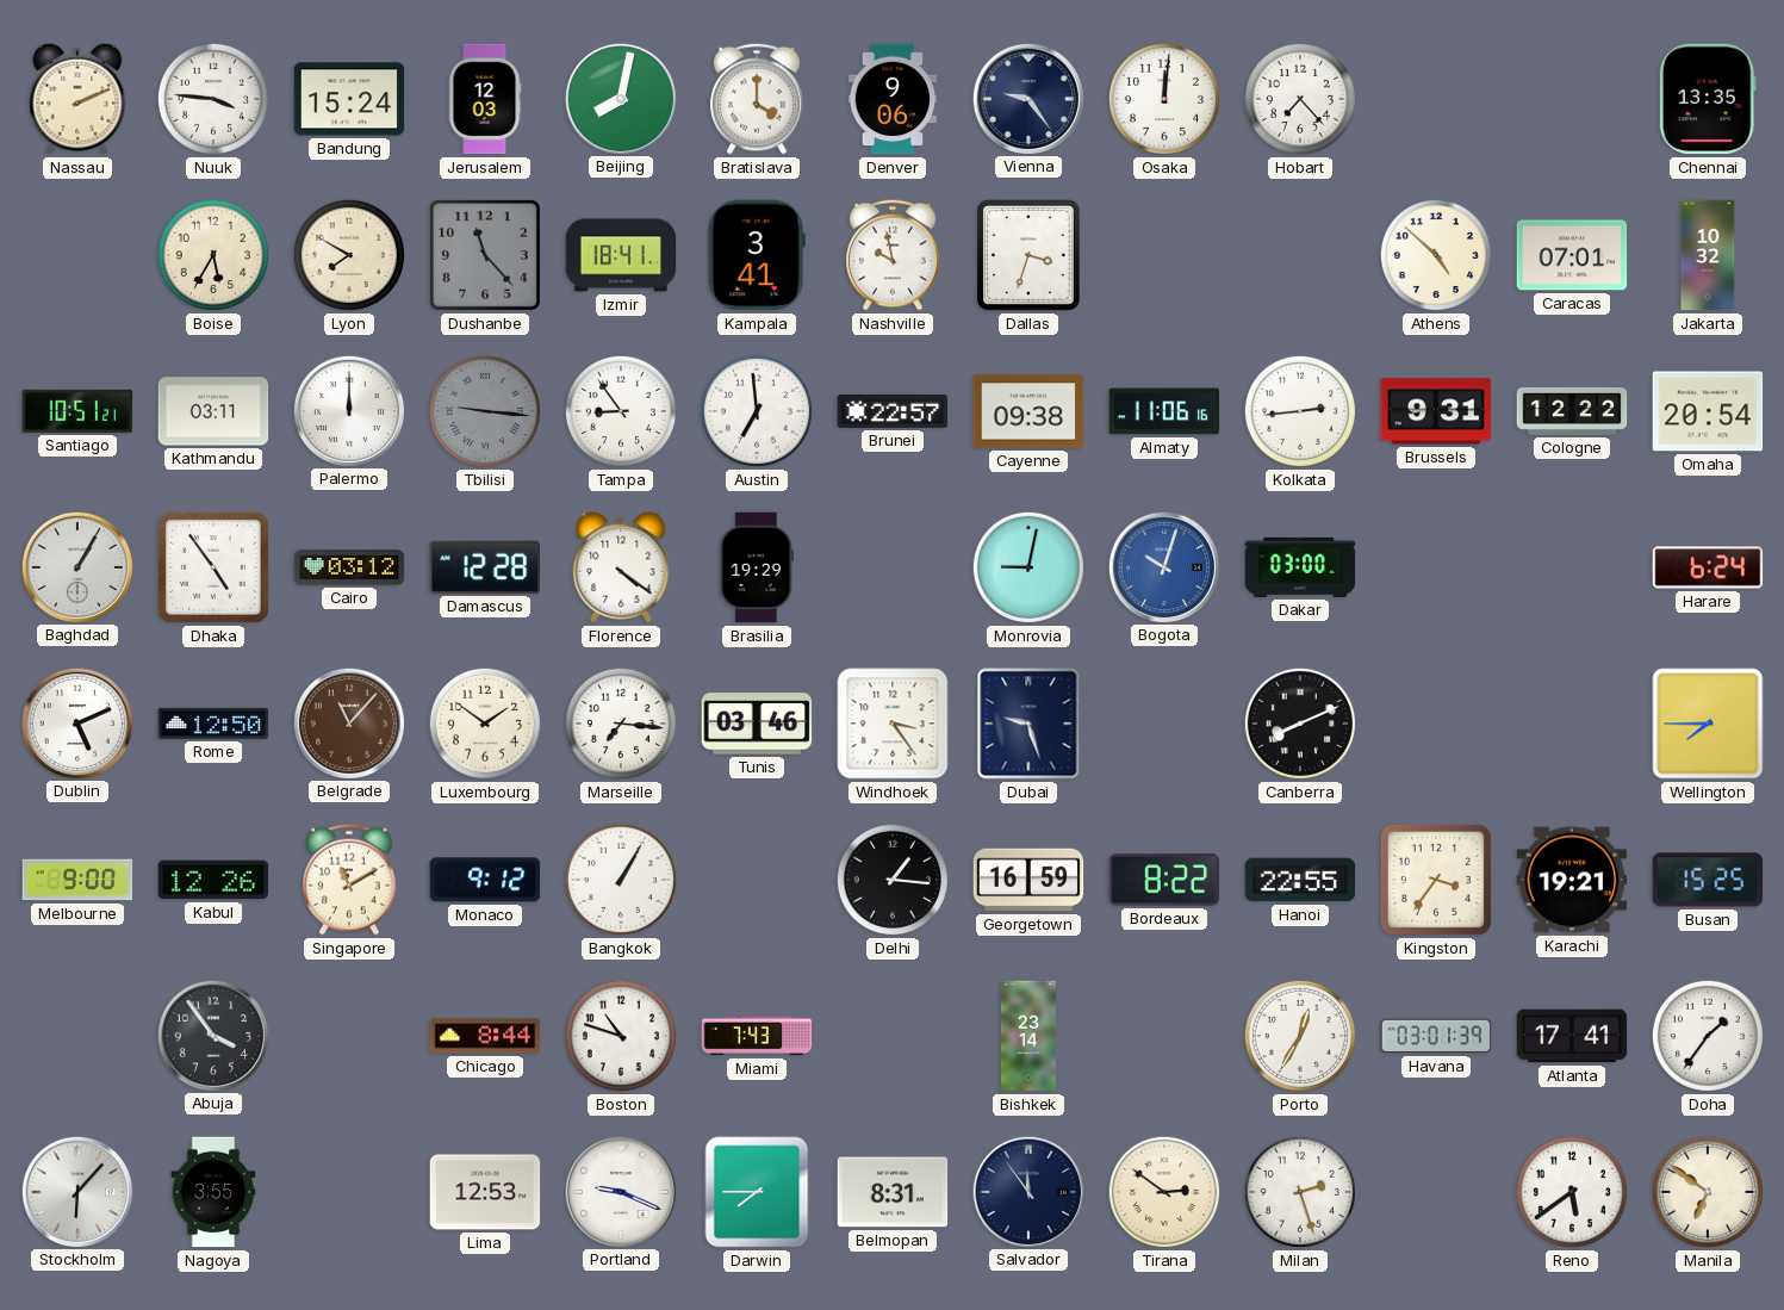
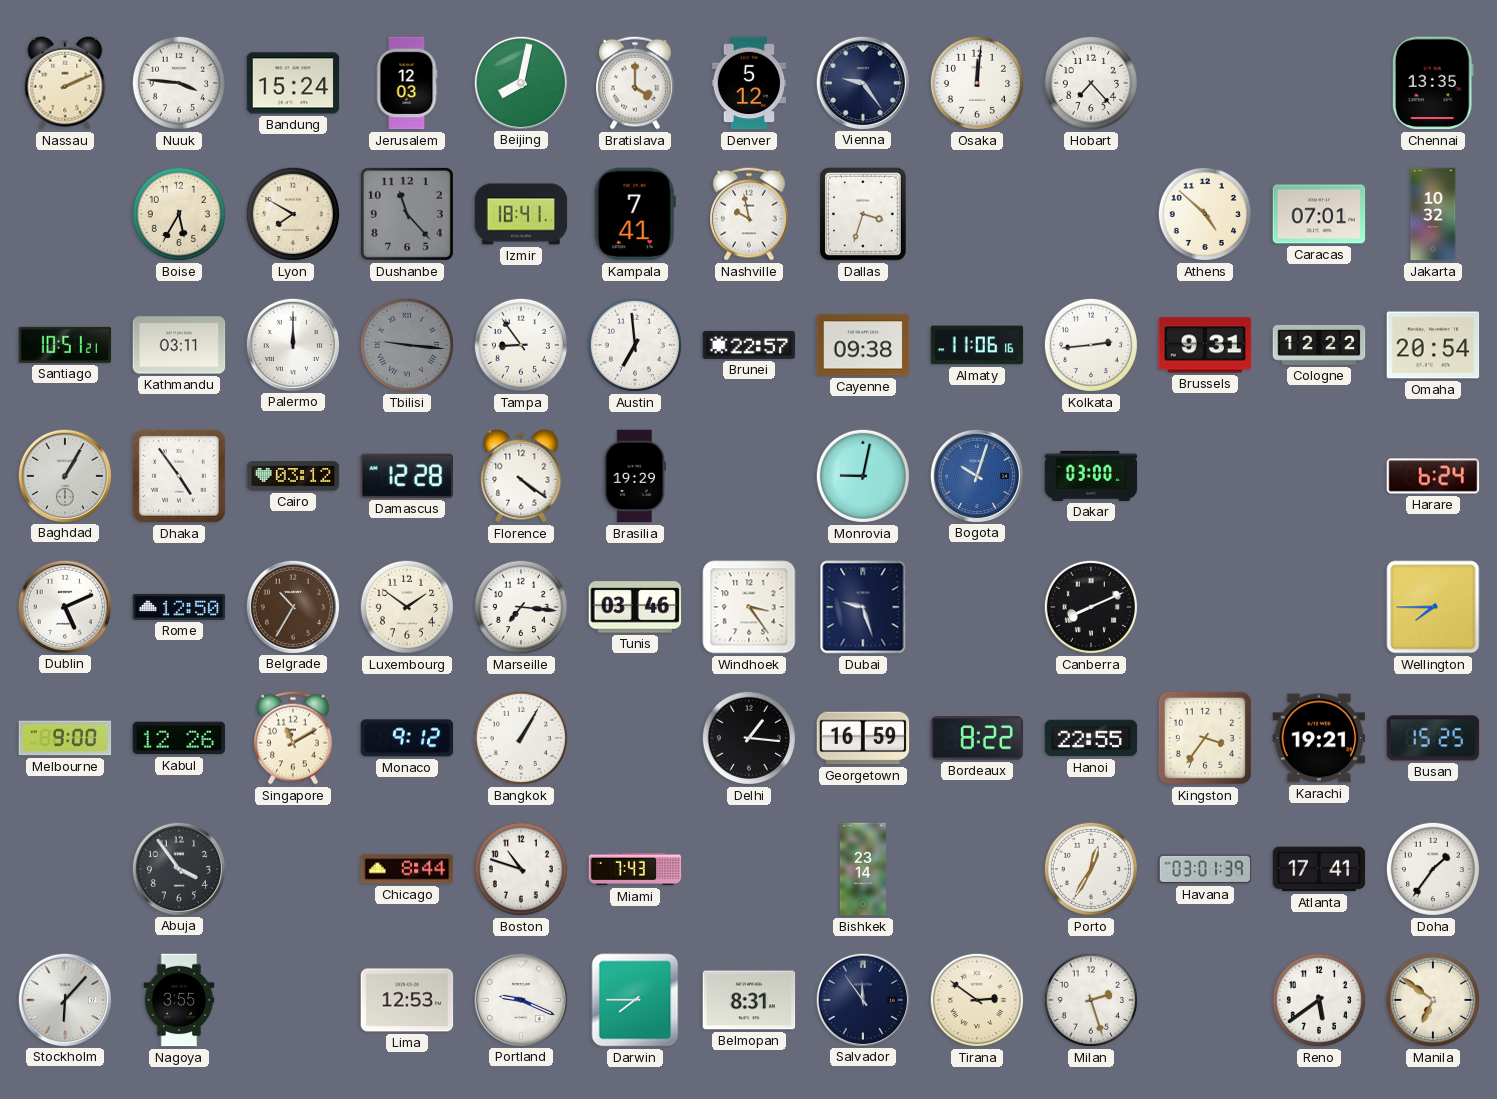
Denver: 9:06 -> 5:12
Kampala: 3:41 -> 7:41
Belgrade: 11:07 -> 10:35
